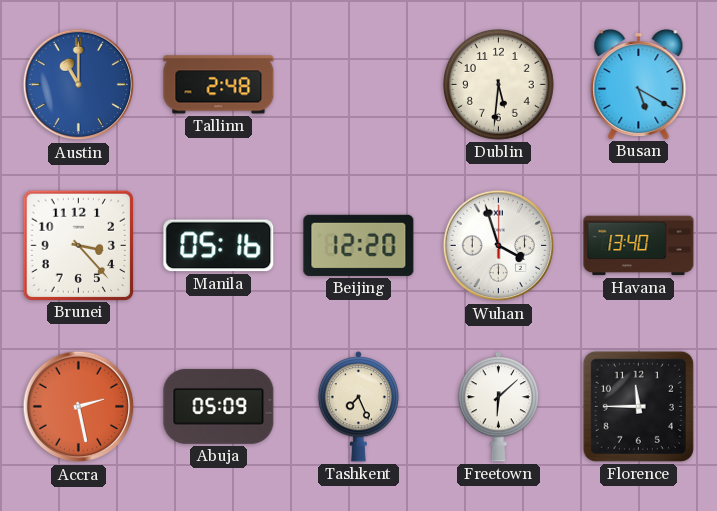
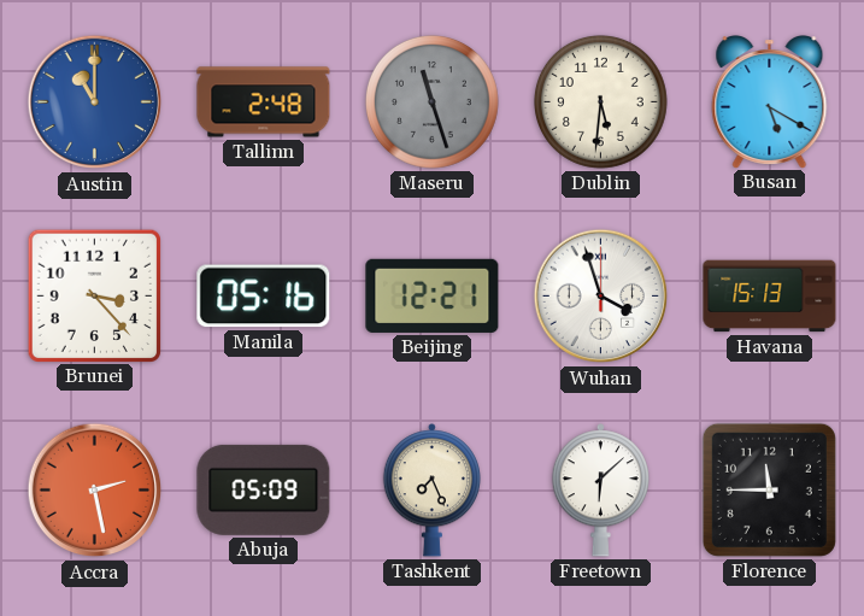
Maseru: none -> 11:27
Beijing: 12:20 -> 12:21
Havana: 13:40 -> 15:13
